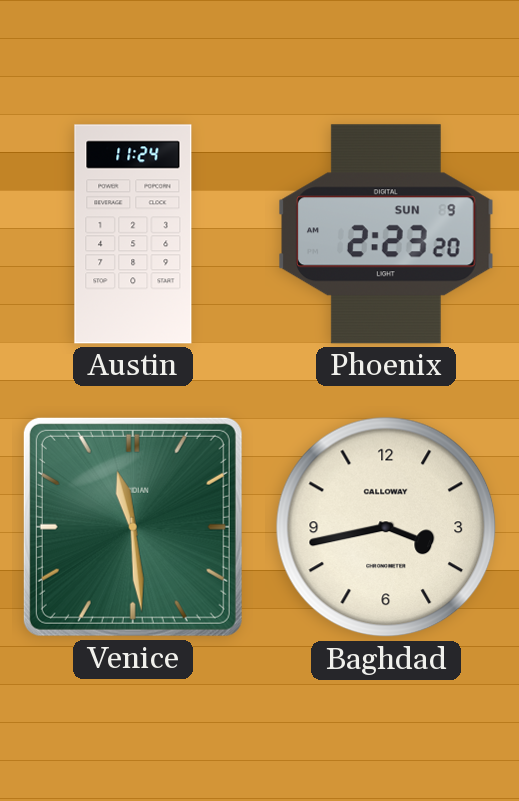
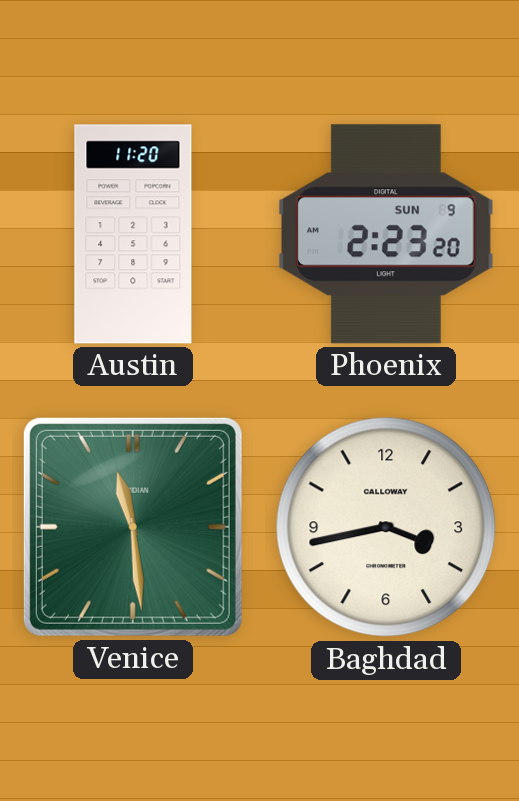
Austin: 11:24 -> 11:20
